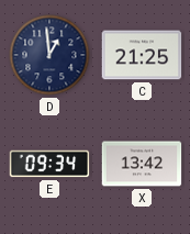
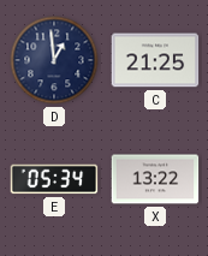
E: 09:34 -> 05:34
X: 13:42 -> 13:22
